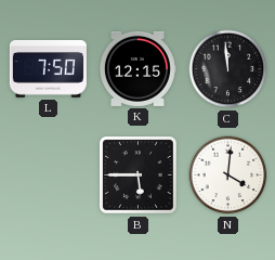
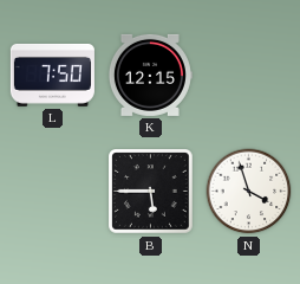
C: 11:59 -> none
N: 4:01 -> 3:57
